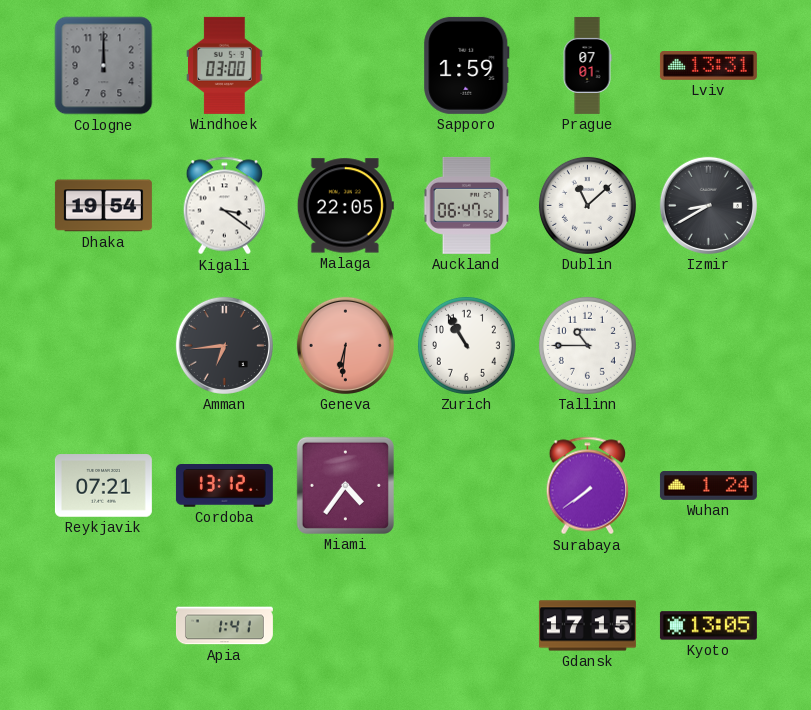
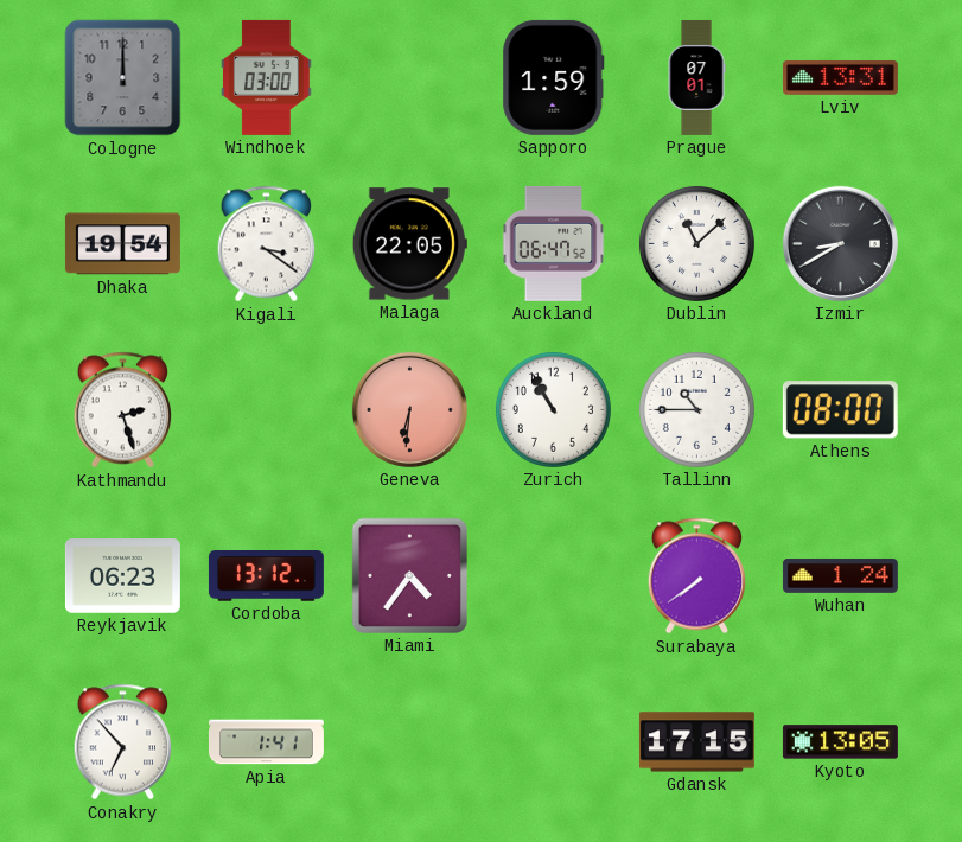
Kathmandu: none -> 2:27
Amman: 6:44 -> none
Athens: none -> 08:00
Reykjavik: 07:21 -> 06:23
Conakry: none -> 6:53
